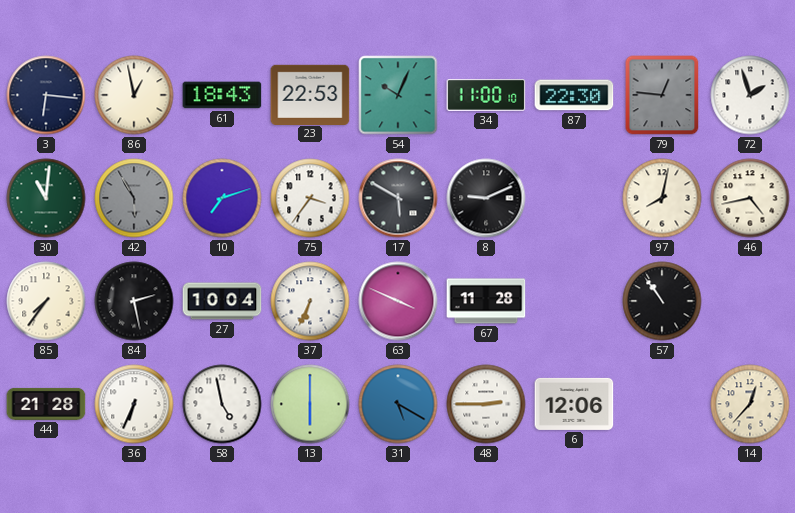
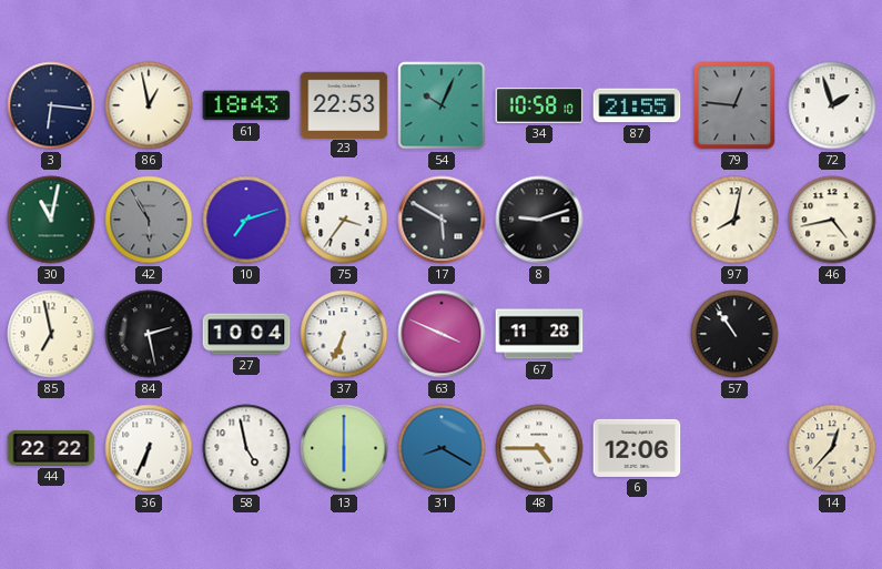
34: 11:00 -> 10:58
87: 22:30 -> 21:55
30: 11:01 -> 11:02
8: 9:11 -> 9:12
85: 7:36 -> 6:58
44: 21:28 -> 22:22
31: 5:20 -> 8:20
48: 2:45 -> 4:45
